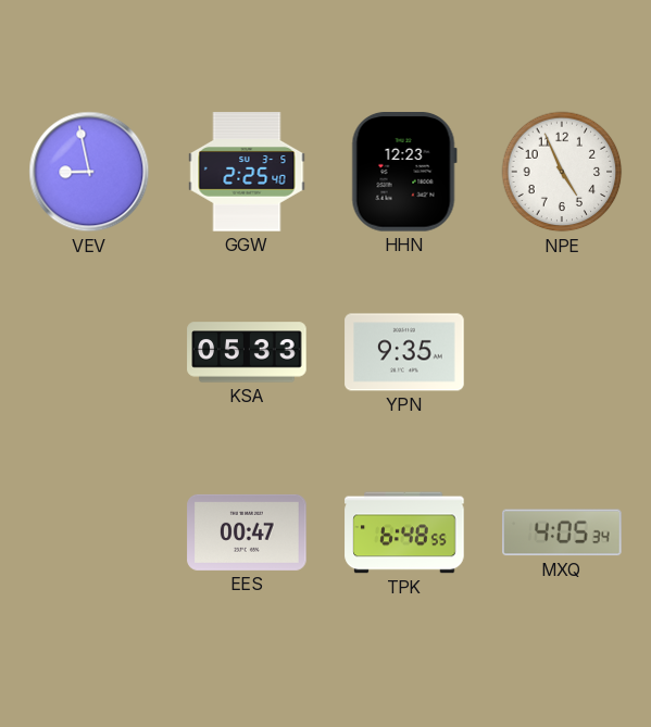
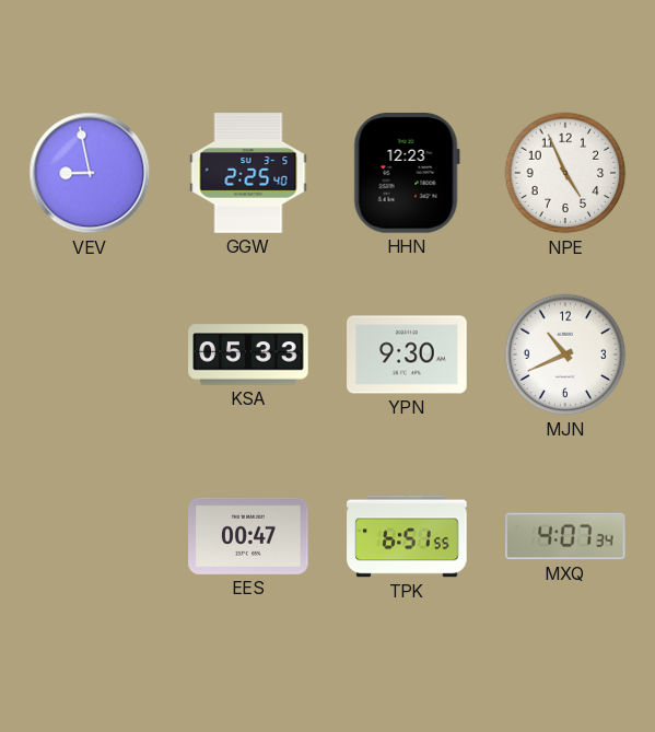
YPN: 9:35 -> 9:30
MJN: none -> 10:41
TPK: 6:48 -> 6:51
MXQ: 4:05 -> 4:07
